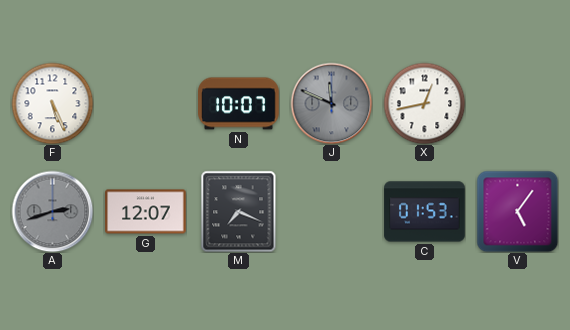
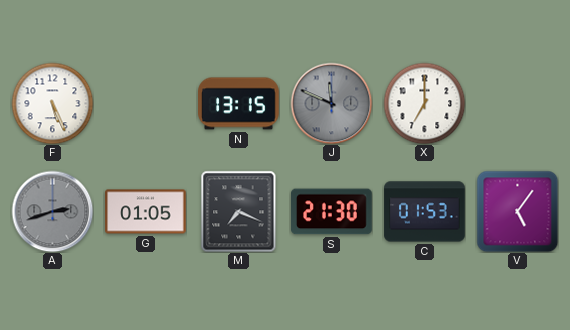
N: 10:07 -> 13:15
X: 12:43 -> 7:00
G: 12:07 -> 01:05
S: none -> 21:30
